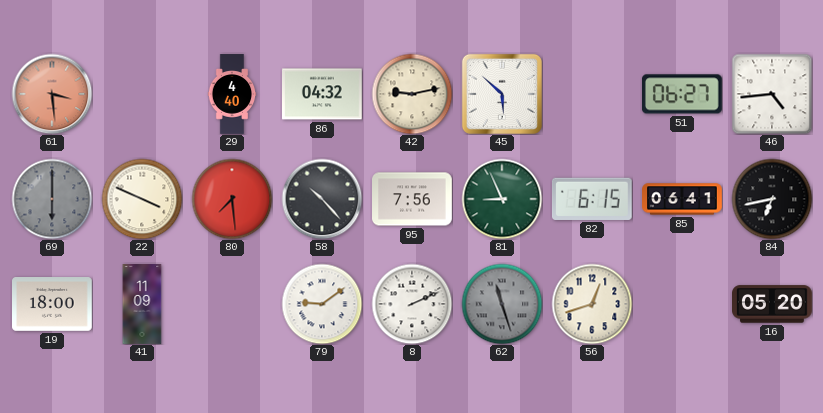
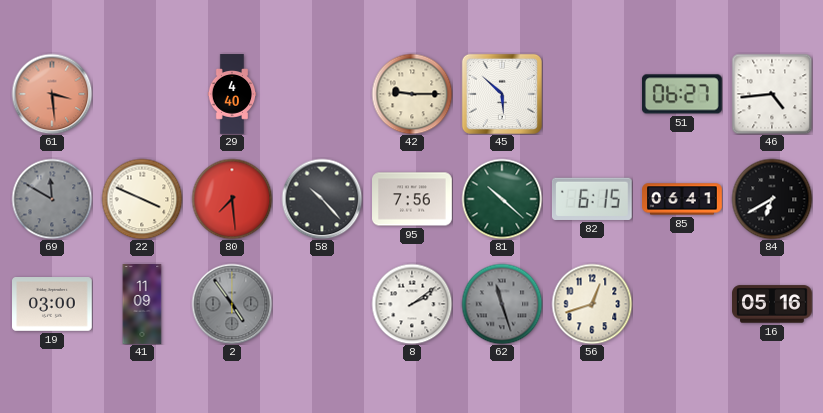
86: 04:32 -> none
42: 9:13 -> 9:15
69: 6:00 -> 11:50
81: 8:56 -> 10:22
84: 6:43 -> 6:40
19: 18:00 -> 03:00
2: none -> 4:54
79: 9:09 -> none
8: 2:11 -> 2:09
16: 05:20 -> 05:16
